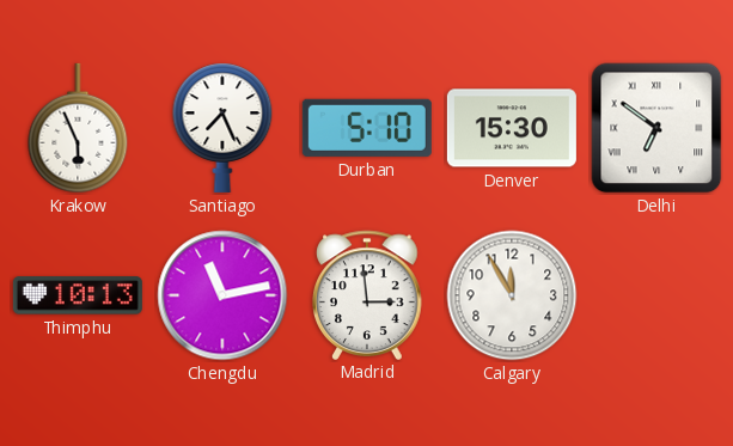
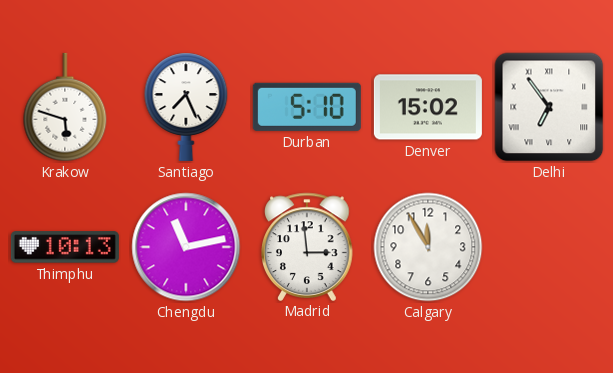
Krakow: 5:56 -> 5:48
Denver: 15:30 -> 15:02
Delhi: 6:51 -> 6:54
